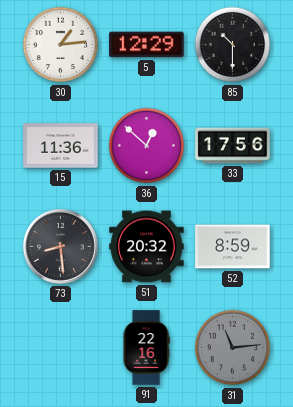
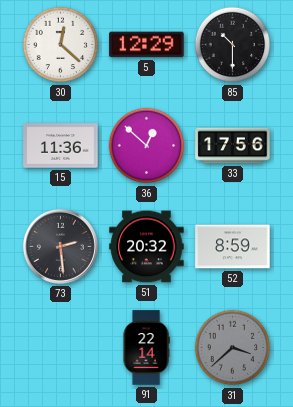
30: 1:14 -> 12:22
73: 8:29 -> 2:29
91: 22:16 -> 22:14
31: 11:14 -> 3:38
